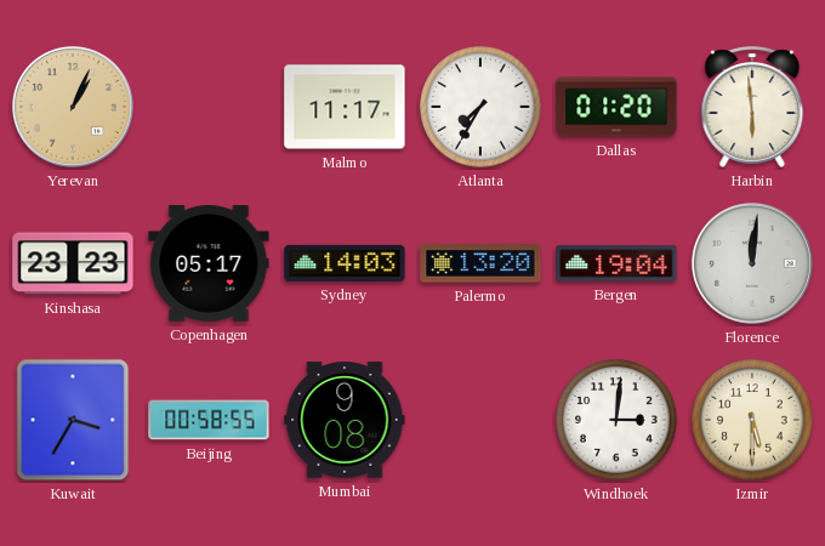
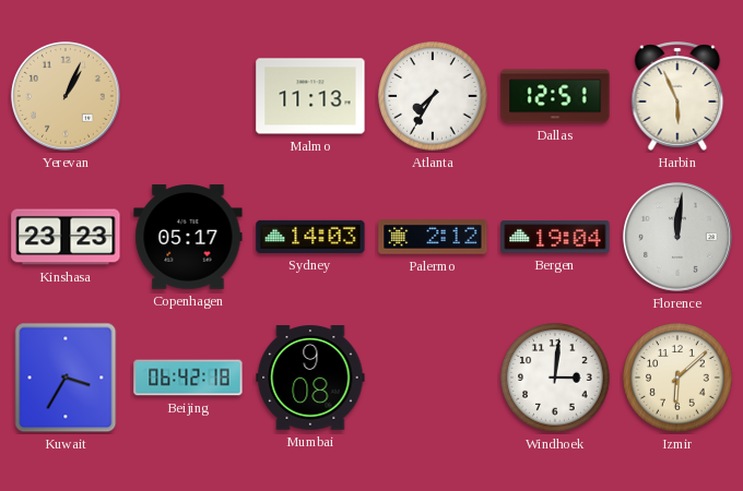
Malmo: 11:17 -> 11:13
Dallas: 01:20 -> 12:51
Harbin: 5:59 -> 5:56
Palermo: 13:20 -> 2:12
Beijing: 00:58 -> 06:42
Izmir: 5:30 -> 6:08
